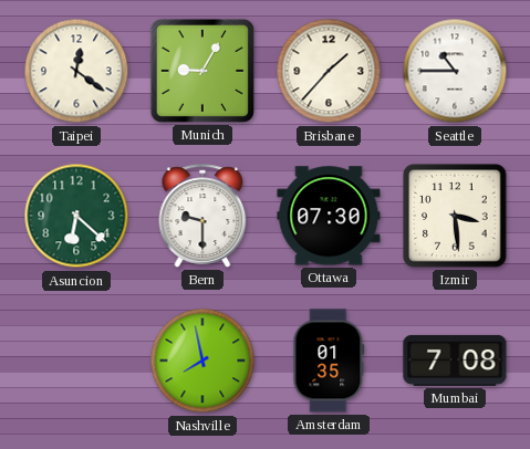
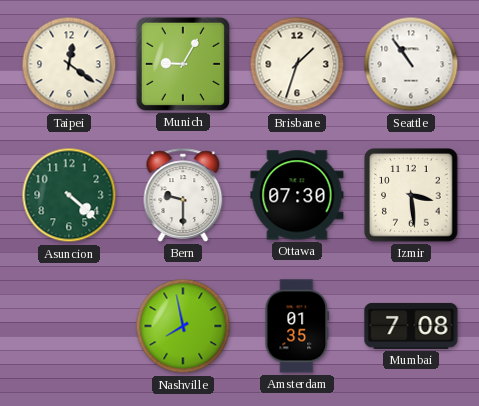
Brisbane: 1:37 -> 1:33
Seattle: 10:45 -> 10:54
Asuncion: 6:22 -> 4:22
